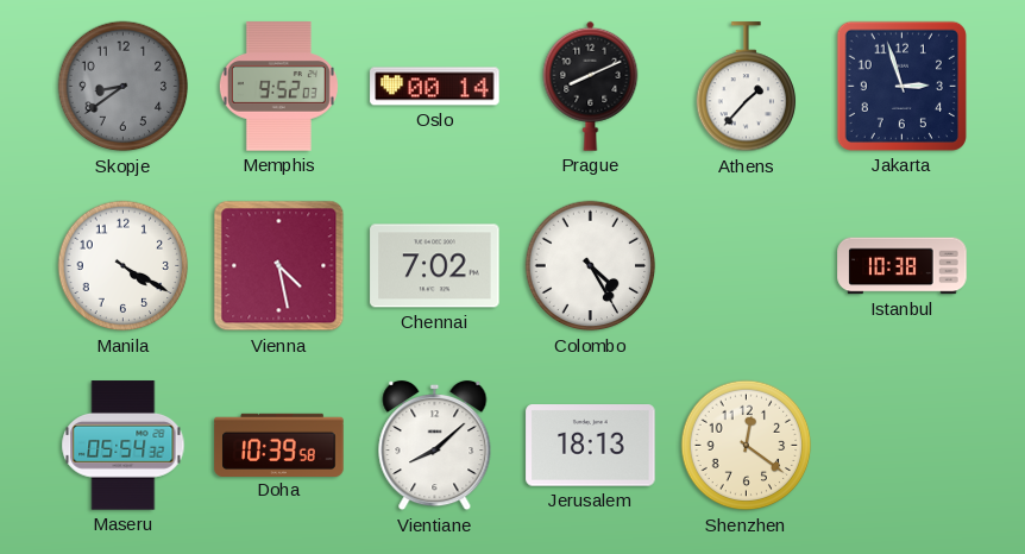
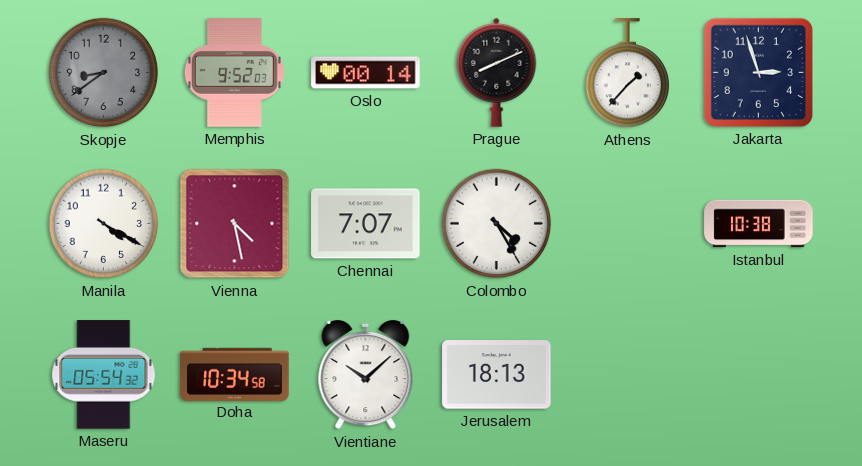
Chennai: 7:02 -> 7:07
Doha: 10:39 -> 10:34
Vientiane: 8:08 -> 10:08
Shenzhen: 12:21 -> none
